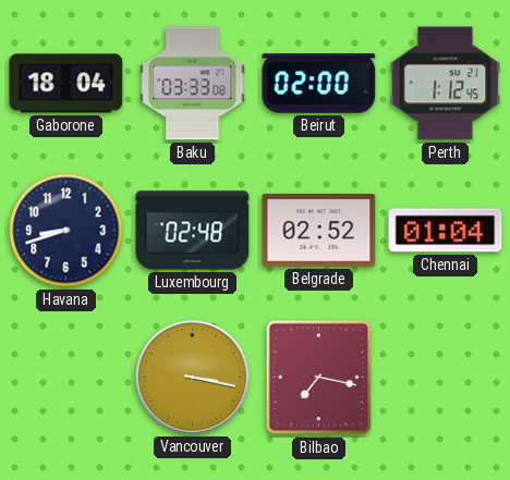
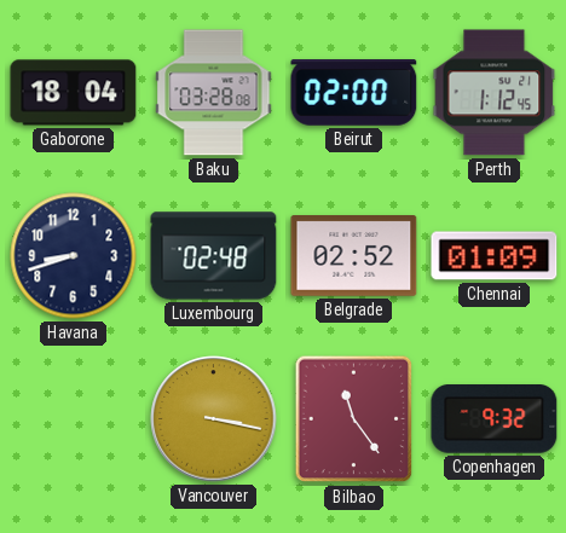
Baku: 03:33 -> 03:28
Chennai: 01:04 -> 01:09
Bilbao: 7:17 -> 11:24
Copenhagen: none -> 9:32
